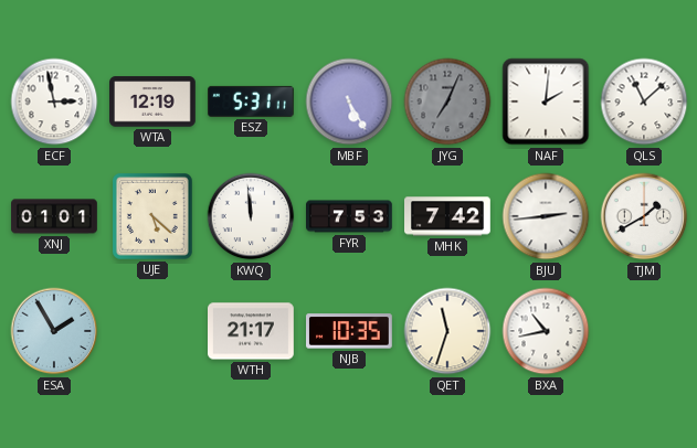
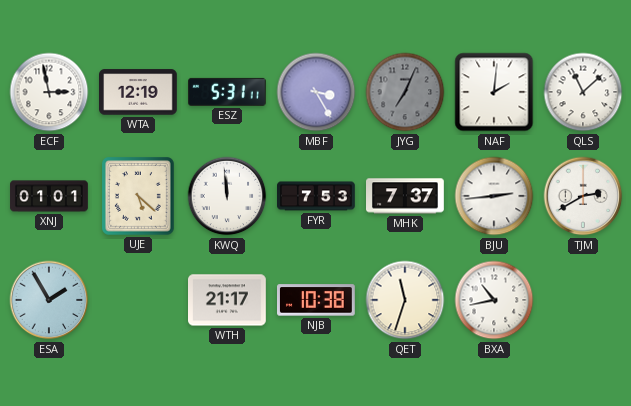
MBF: 5:25 -> 3:25
MHK: 7:42 -> 7:37
TJM: 1:40 -> 2:40
NJB: 10:35 -> 10:38
